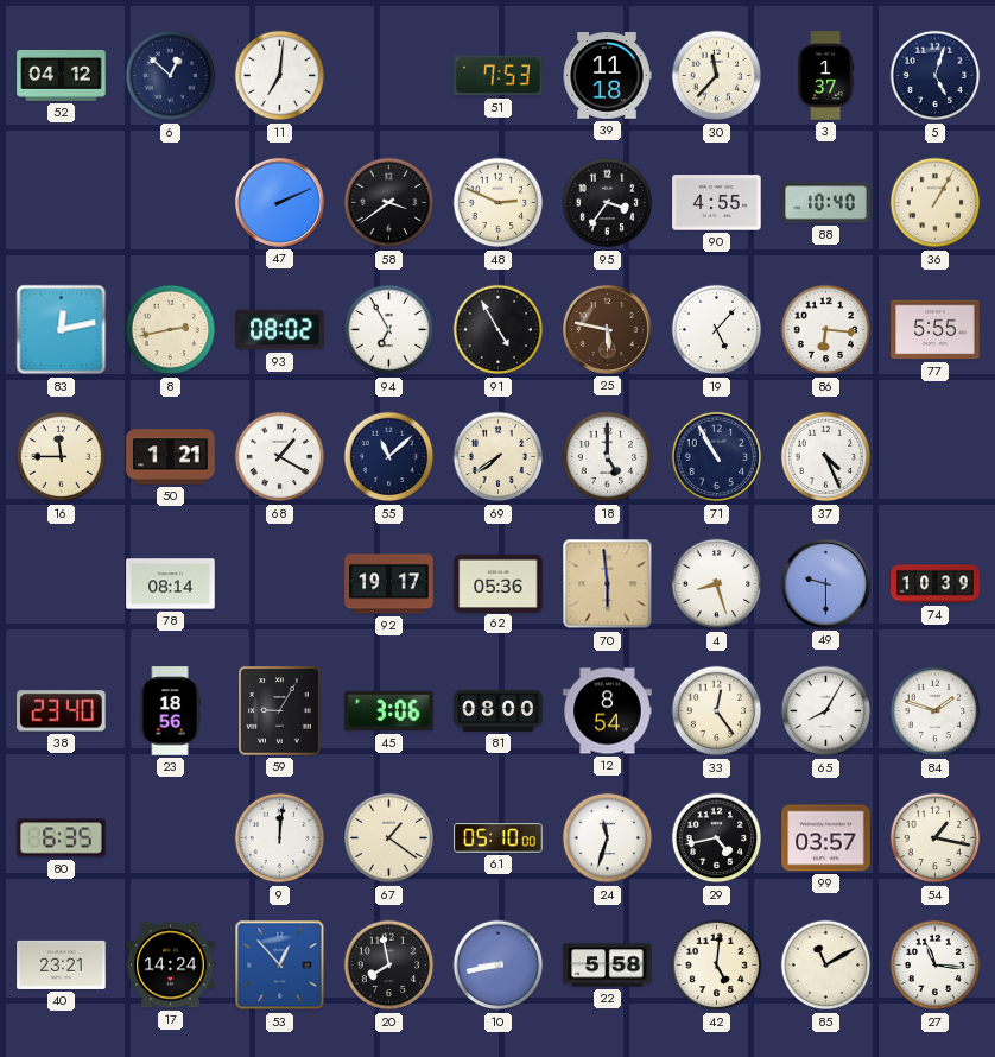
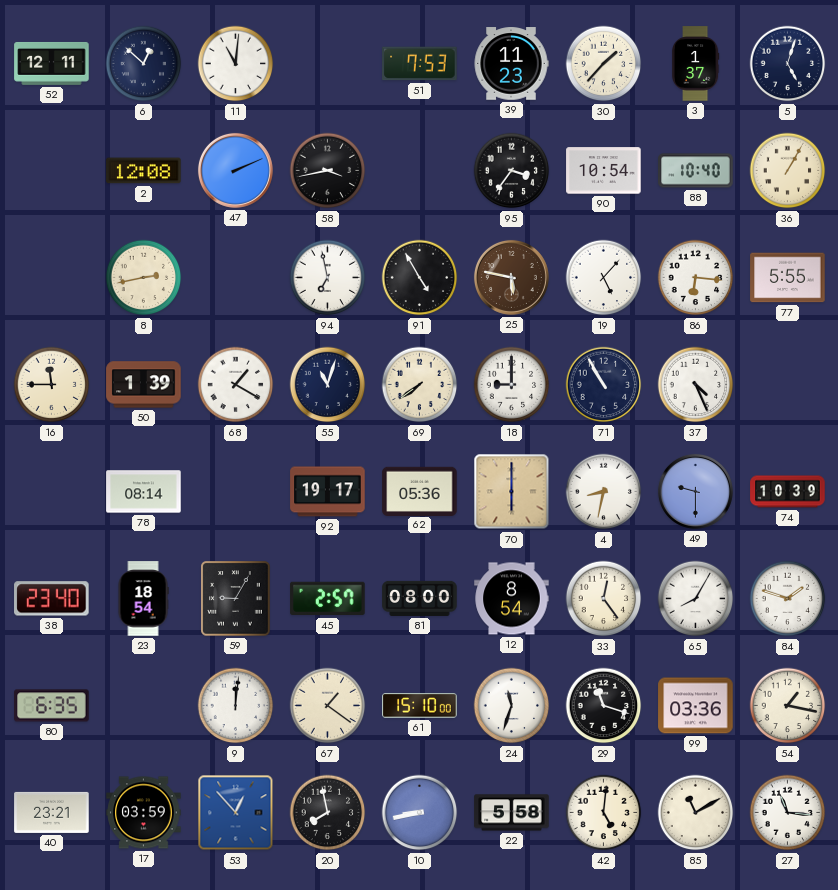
52: 04:12 -> 12:11
11: 7:01 -> 11:01
39: 11:18 -> 11:23
30: 11:37 -> 1:37
2: none -> 12:08
58: 3:39 -> 3:43
48: 2:49 -> none
90: 4:55 -> 10:54
83: 12:13 -> none
93: 08:02 -> none
94: 6:55 -> 6:58
50: 1:21 -> 1:39
55: 11:08 -> 11:03
18: 5:00 -> 9:00
70: 5:59 -> 6:00
4: 8:27 -> 8:32
23: 18:56 -> 18:54
45: 3:06 -> 2:57
61: 05:10 -> 15:10
29: 4:43 -> 11:18
99: 03:57 -> 03:36
17: 14:24 -> 03:59
